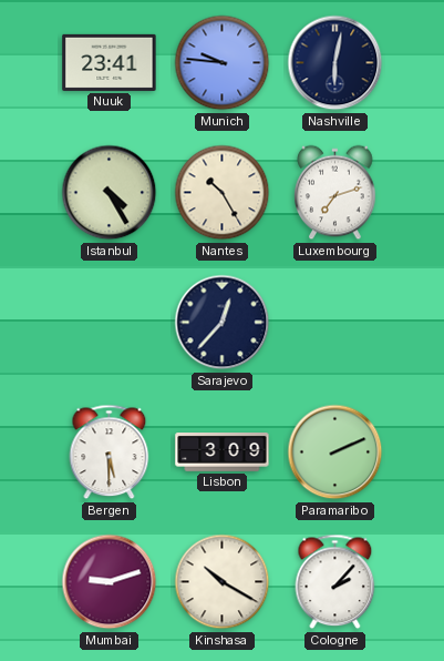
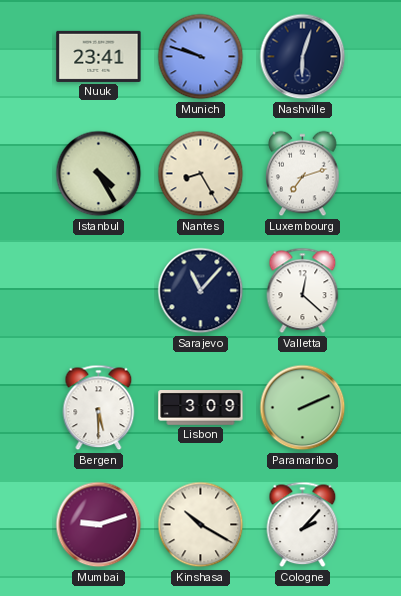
Munich: 9:46 -> 9:48
Nashville: 6:02 -> 6:03
Nantes: 10:25 -> 8:25
Sarajevo: 12:37 -> 11:07
Valletta: none -> 12:22
